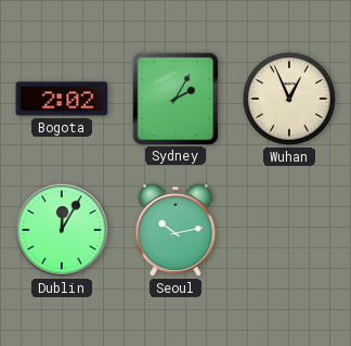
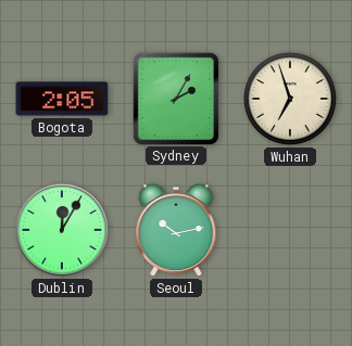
Bogota: 2:02 -> 2:05
Wuhan: 12:56 -> 6:57
